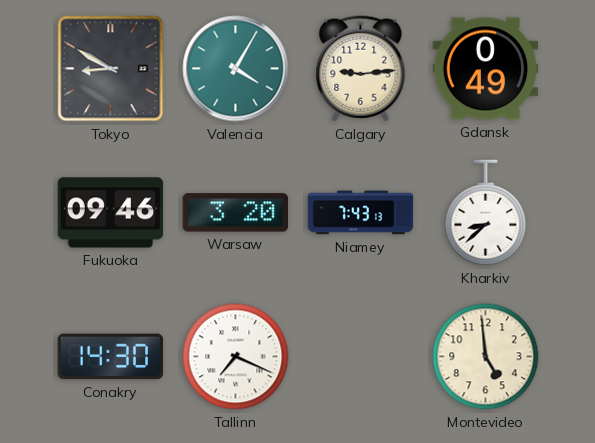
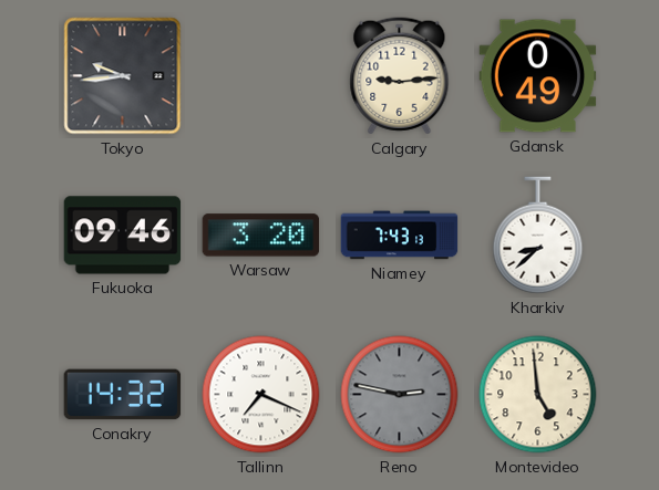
Tokyo: 8:50 -> 9:44
Valencia: 4:05 -> none
Conakry: 14:30 -> 14:32
Reno: none -> 2:47
